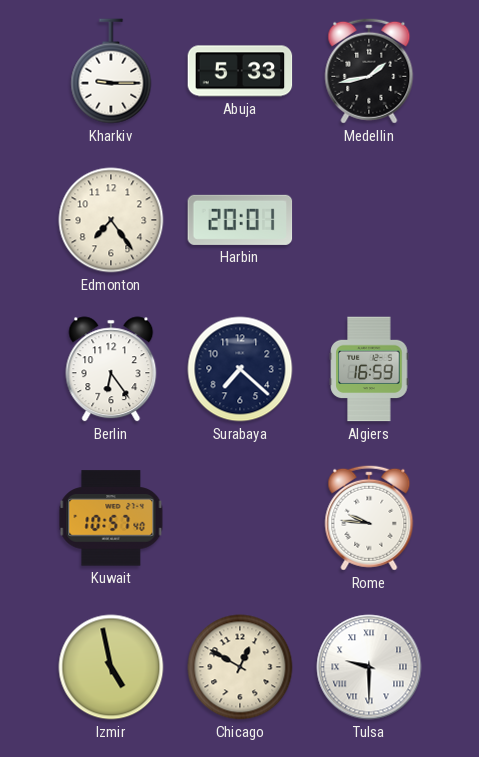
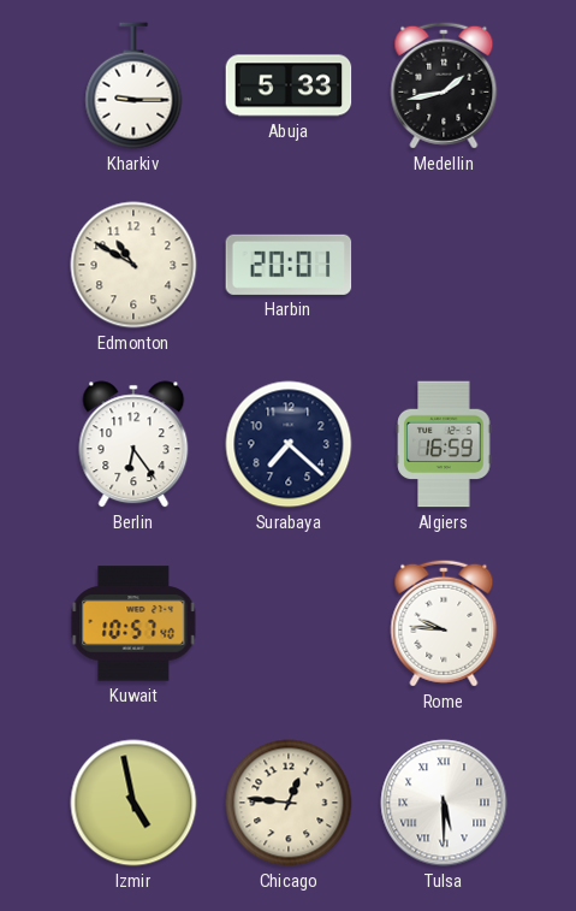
Edmonton: 7:24 -> 10:50
Chicago: 12:50 -> 12:46
Tulsa: 9:30 -> 5:30
